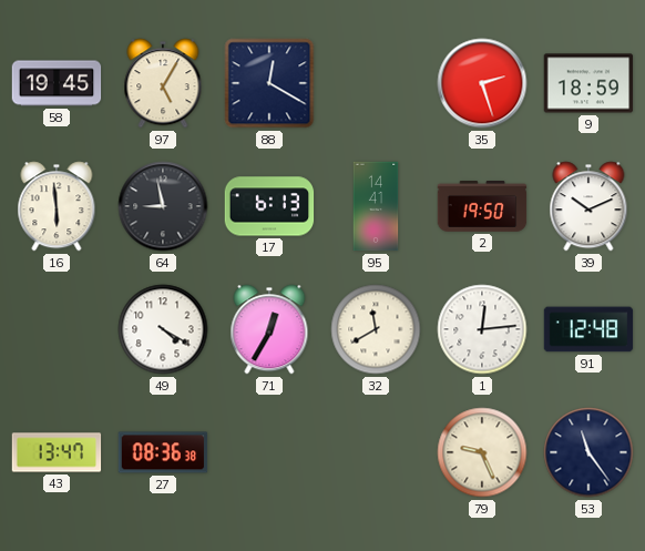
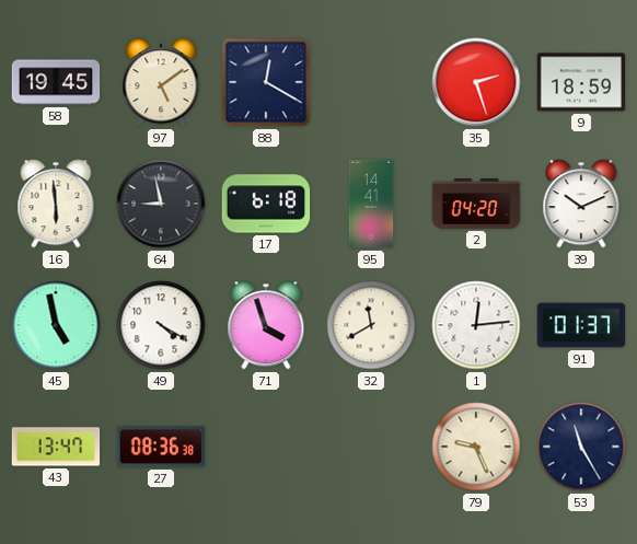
97: 5:05 -> 5:09
17: 6:13 -> 6:18
2: 19:50 -> 04:20
45: none -> 4:58
71: 12:35 -> 3:57
91: 12:48 -> 01:37
53: 11:24 -> 11:25
